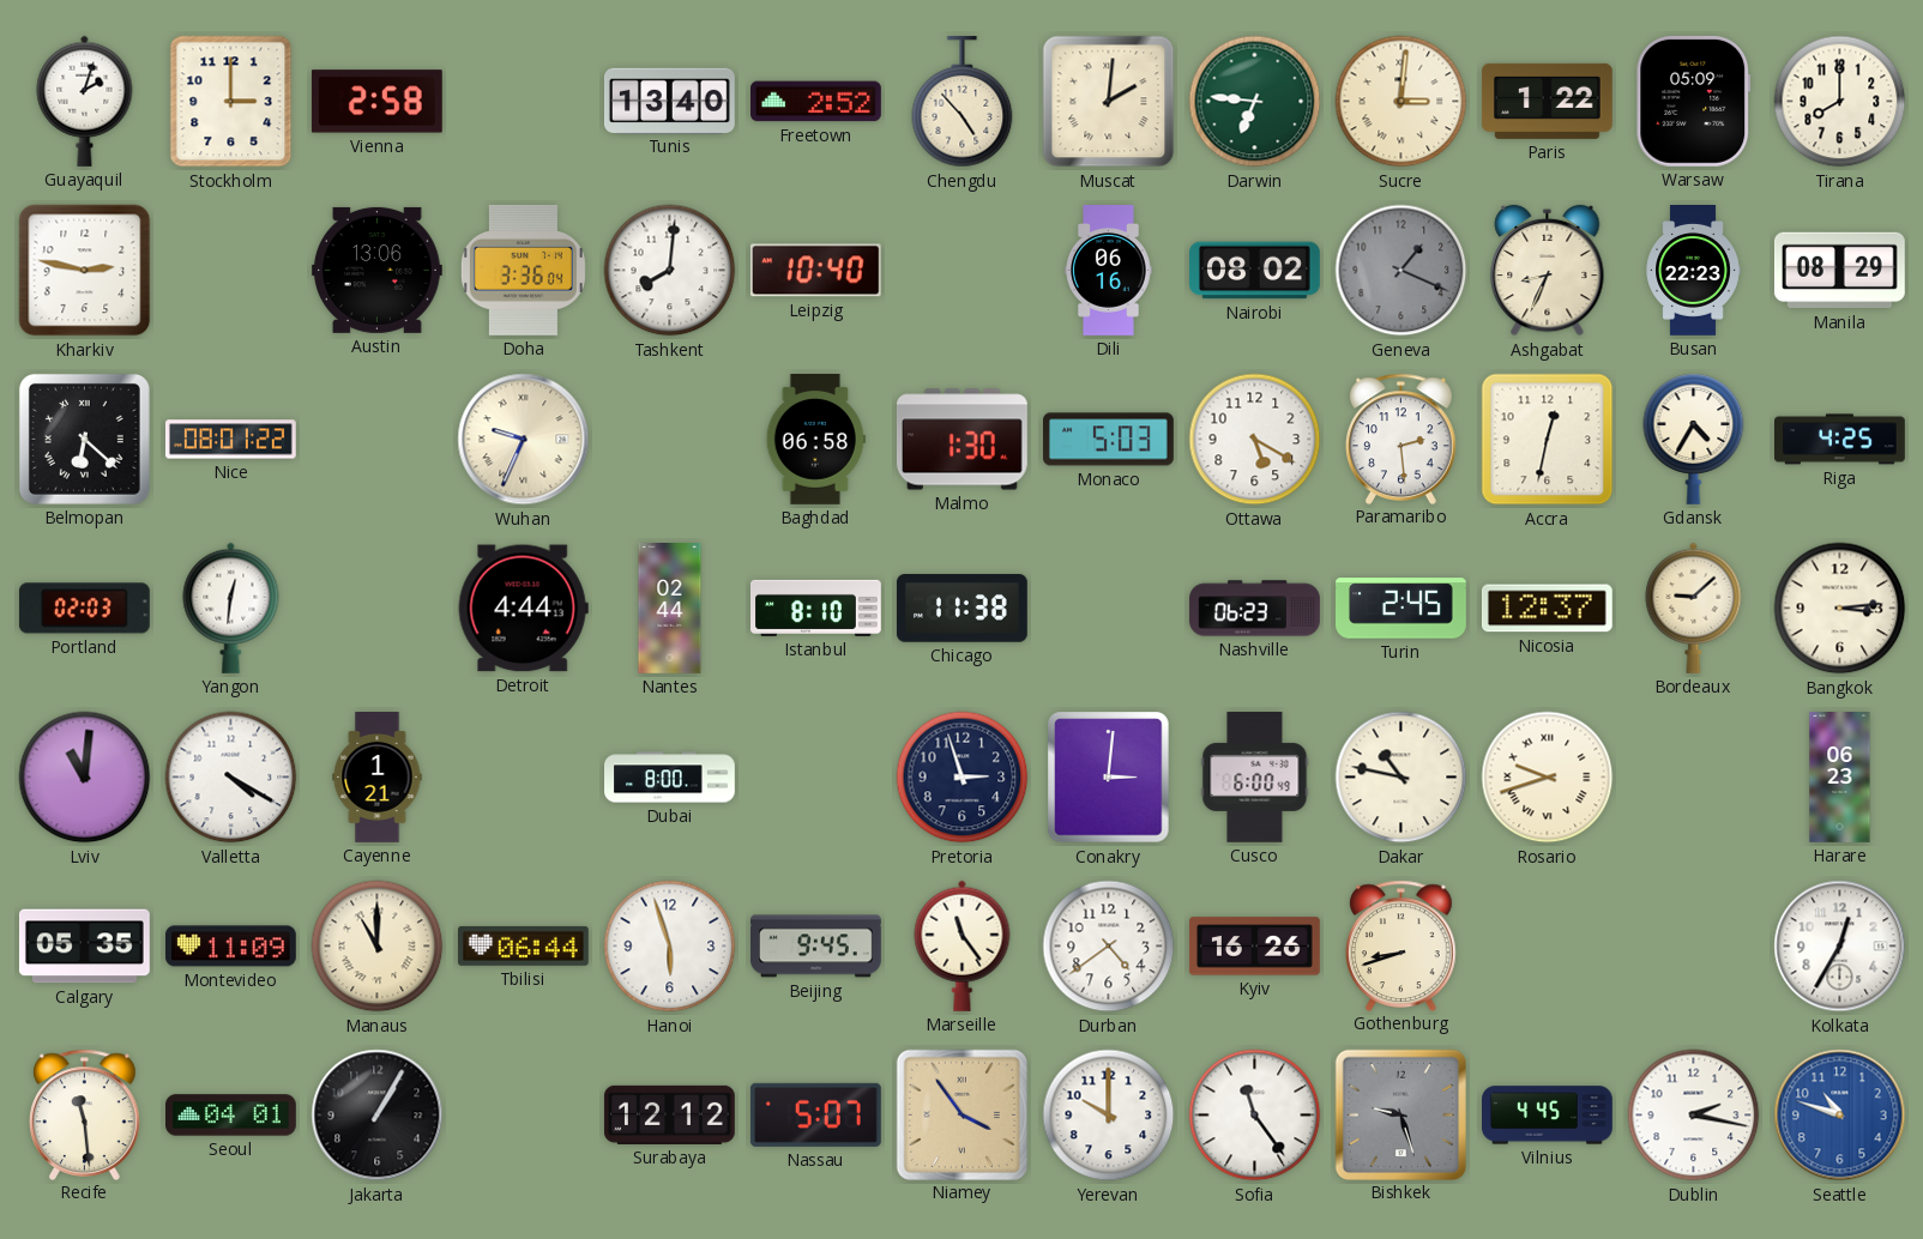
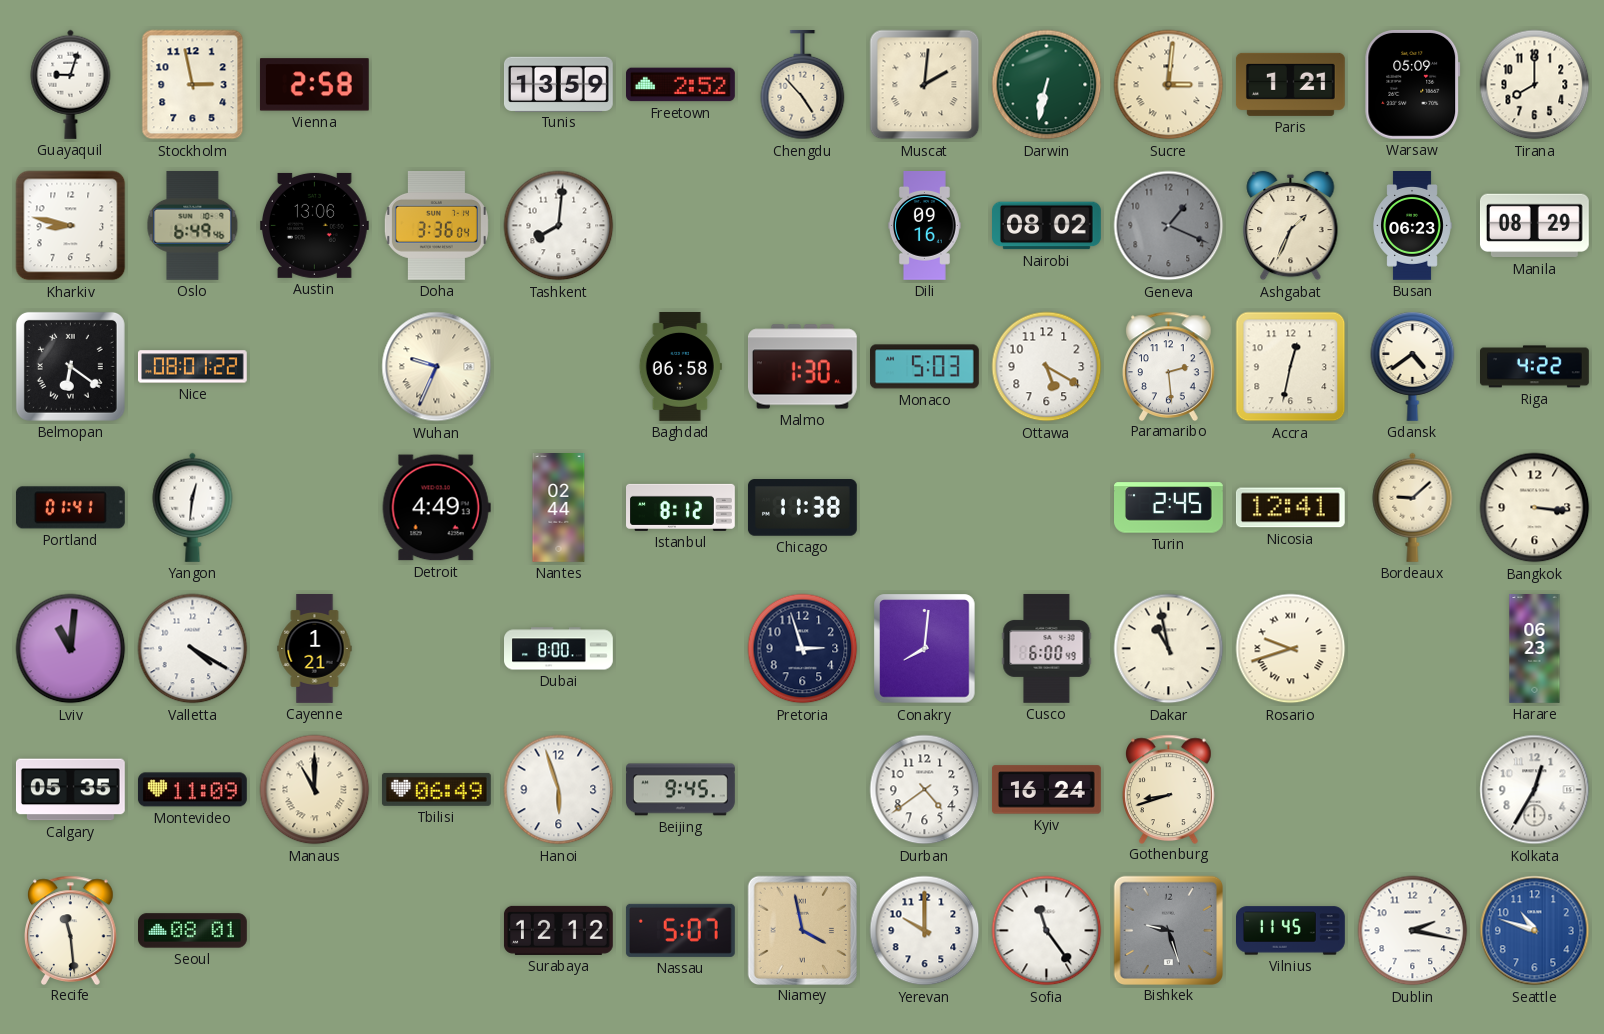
Guayaquil: 2:03 -> 9:03
Stockholm: 3:00 -> 2:58
Tunis: 13:40 -> 13:59
Darwin: 6:46 -> 6:32
Paris: 1:22 -> 1:21
Kharkiv: 2:47 -> 8:47
Oslo: none -> 6:49
Leipzig: 10:40 -> none
Dili: 06:16 -> 09:16
Ashgabat: 8:34 -> 1:34
Busan: 22:23 -> 06:23
Belmopan: 6:22 -> 6:21
Gdansk: 4:35 -> 4:39
Riga: 4:25 -> 4:22
Portland: 02:03 -> 01:41
Detroit: 4:44 -> 4:49
Istanbul: 8:10 -> 8:12
Nashville: 06:23 -> none
Nicosia: 12:37 -> 12:41
Bangkok: 3:14 -> 3:16
Conakry: 3:01 -> 8:01
Dakar: 10:47 -> 10:58
Tbilisi: 06:44 -> 06:49
Marseille: 11:24 -> none
Kyiv: 16:26 -> 16:24
Seoul: 04:01 -> 08:01
Jakarta: 1:05 -> none
Niamey: 3:54 -> 3:58
Vilnius: 4:45 -> 11:45
